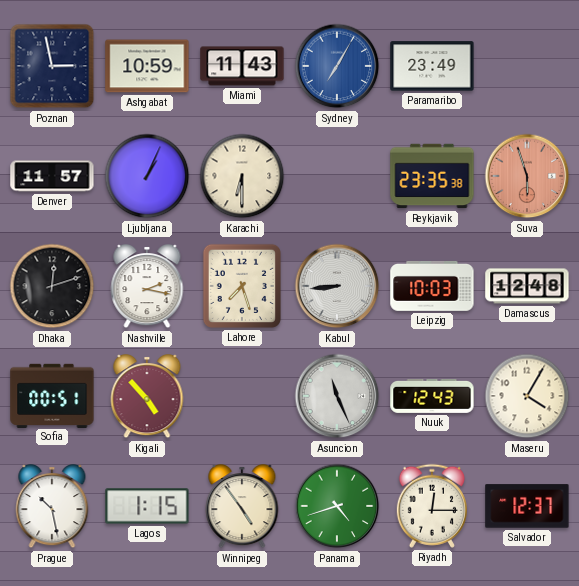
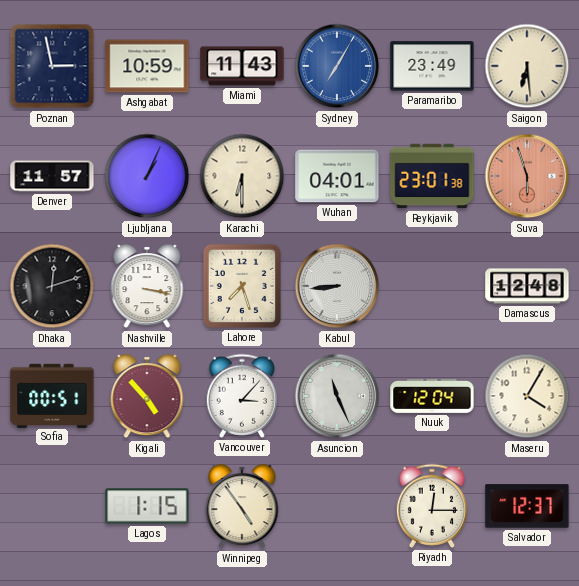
Saigon: none -> 6:29
Wuhan: none -> 04:01
Reykjavik: 23:35 -> 23:01
Nashville: 2:17 -> 3:17
Leipzig: 10:03 -> none
Vancouver: none -> 3:07
Nuuk: 12:43 -> 12:04
Prague: 10:28 -> none
Panama: 4:42 -> none
